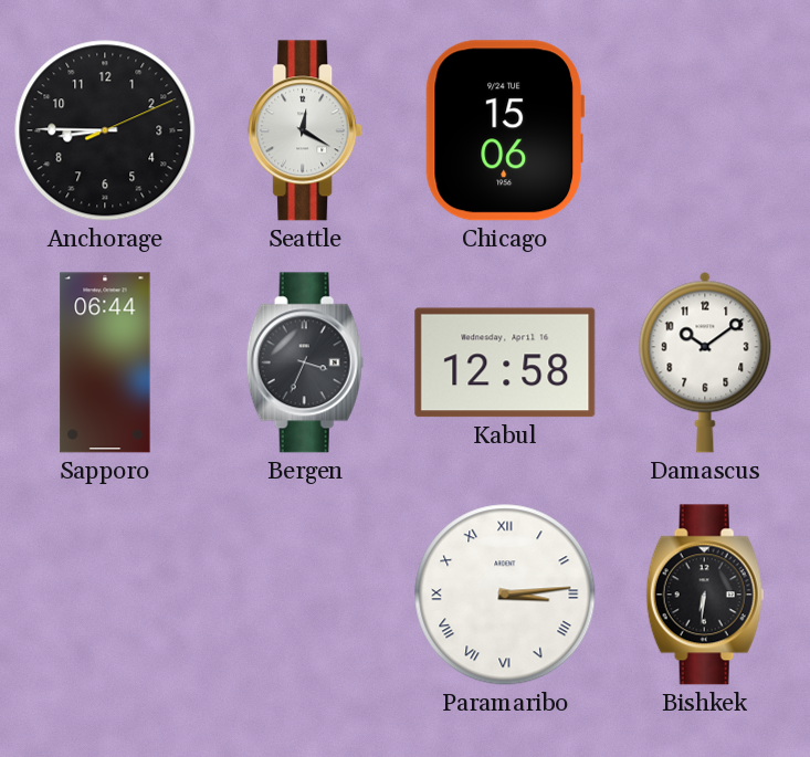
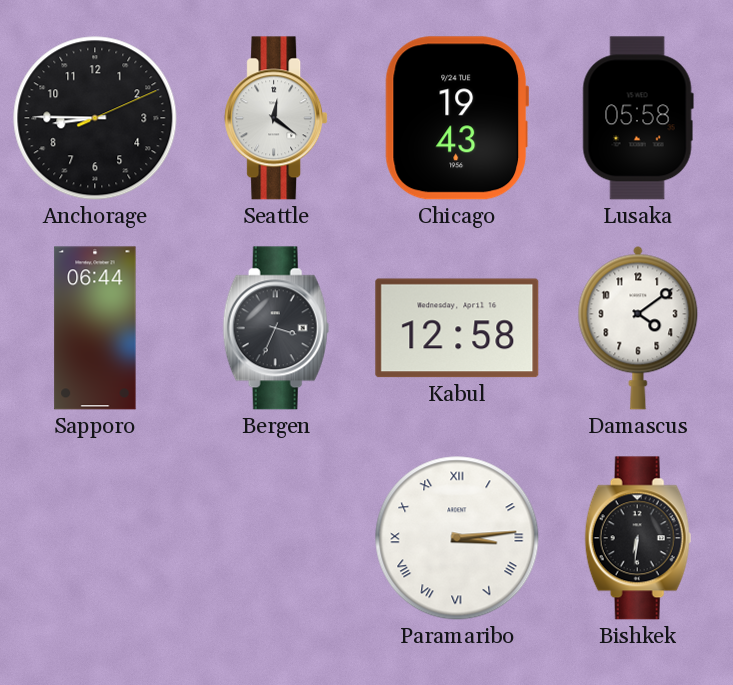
Seattle: 12:20 -> 12:21
Chicago: 15:06 -> 19:43
Lusaka: none -> 05:58
Damascus: 10:09 -> 4:09
